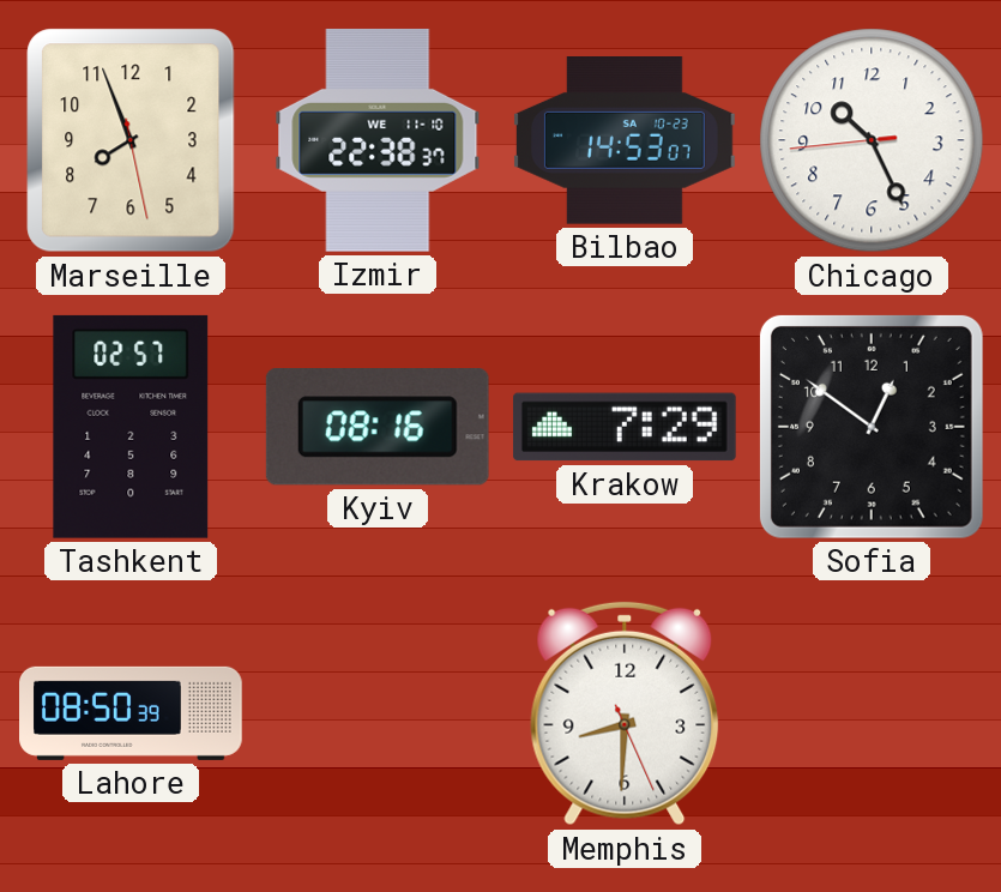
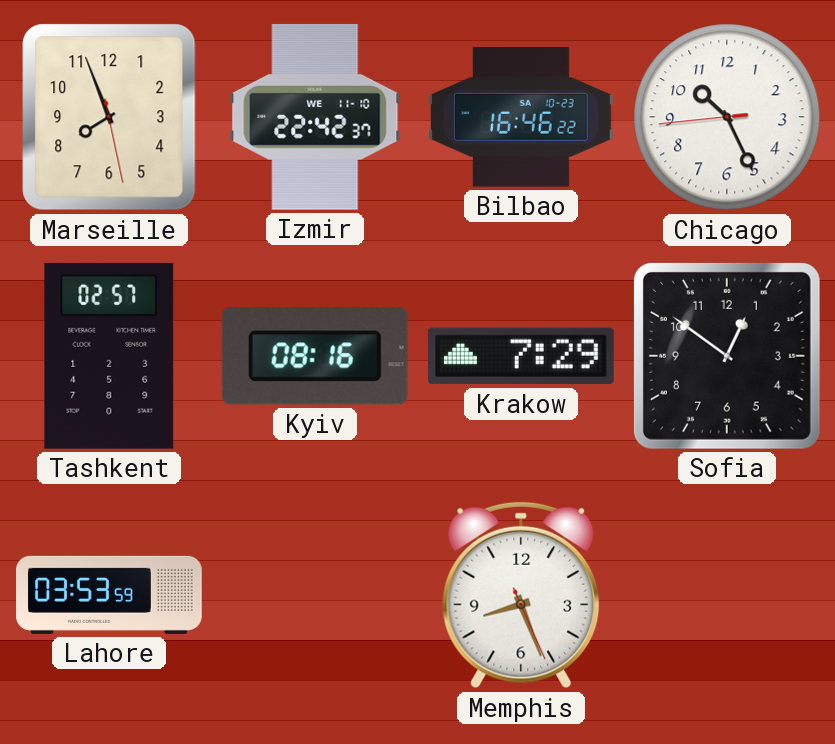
Izmir: 22:38 -> 22:42
Bilbao: 14:53 -> 16:46
Lahore: 08:50 -> 03:53
Memphis: 8:30 -> 8:26
